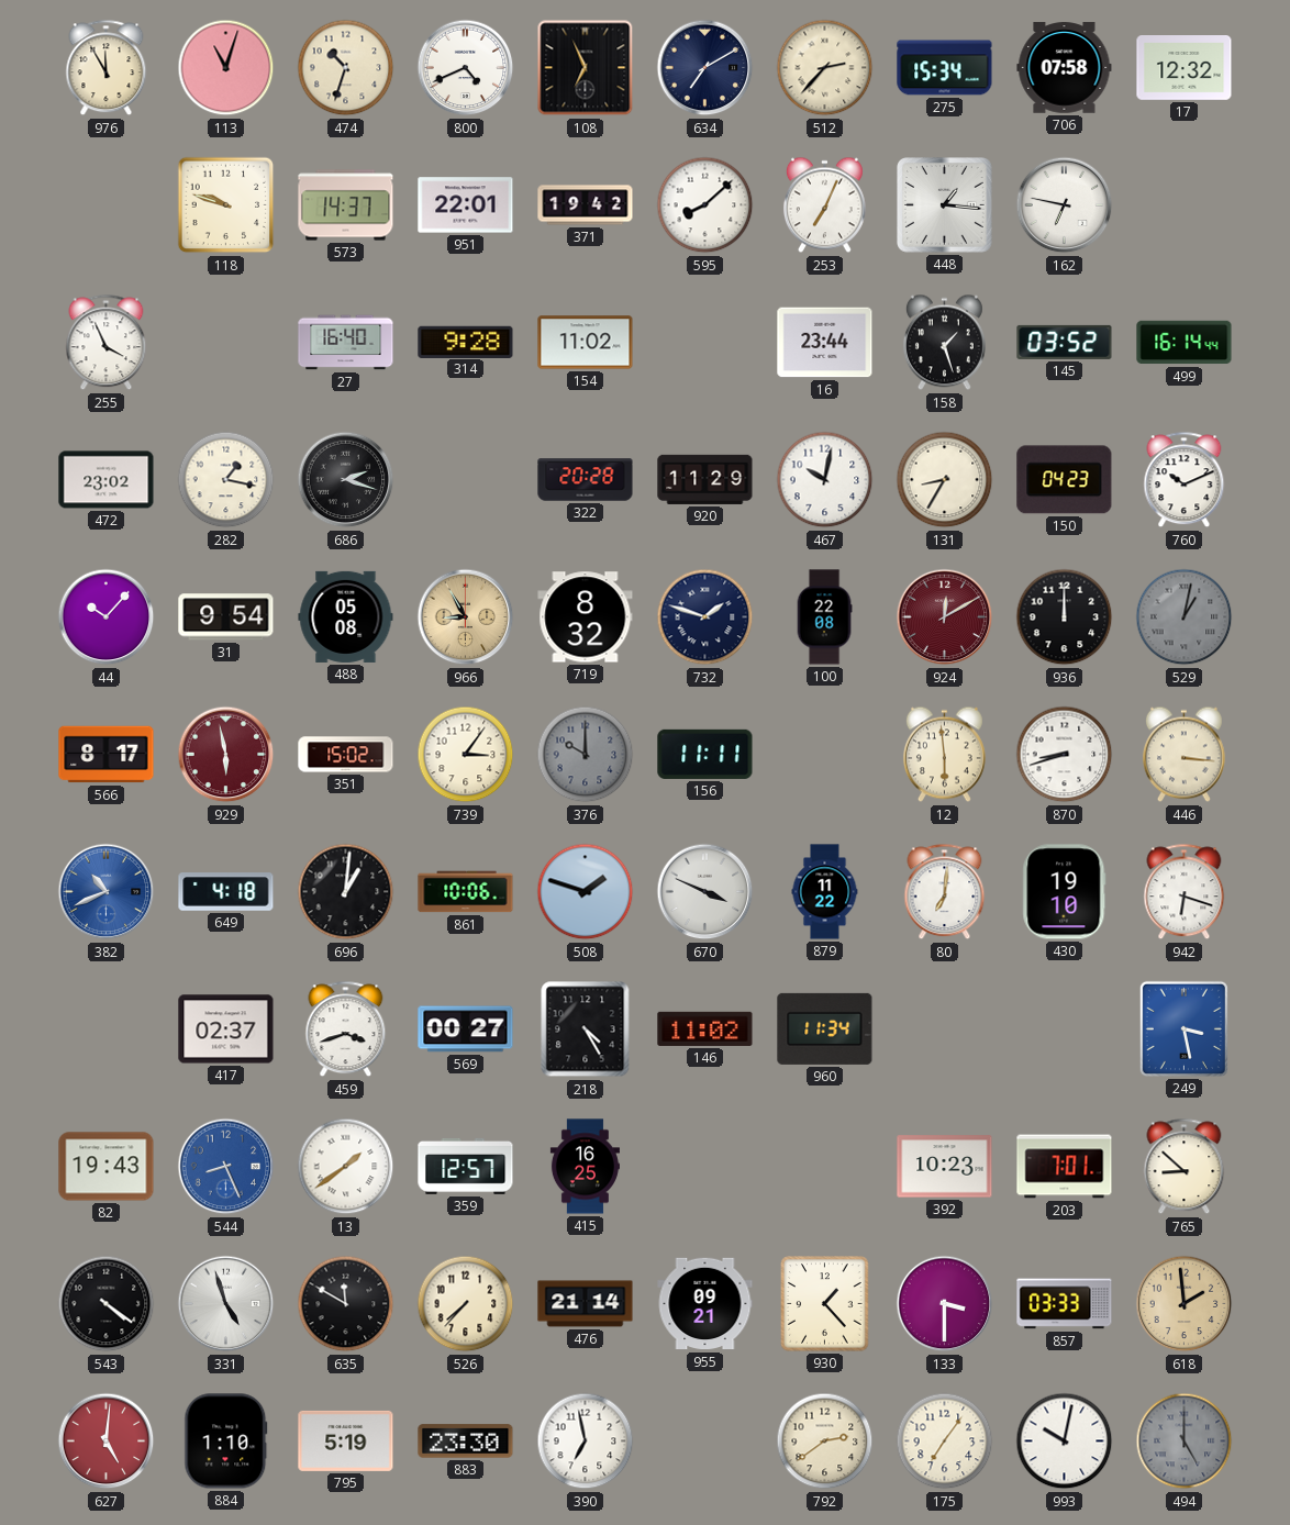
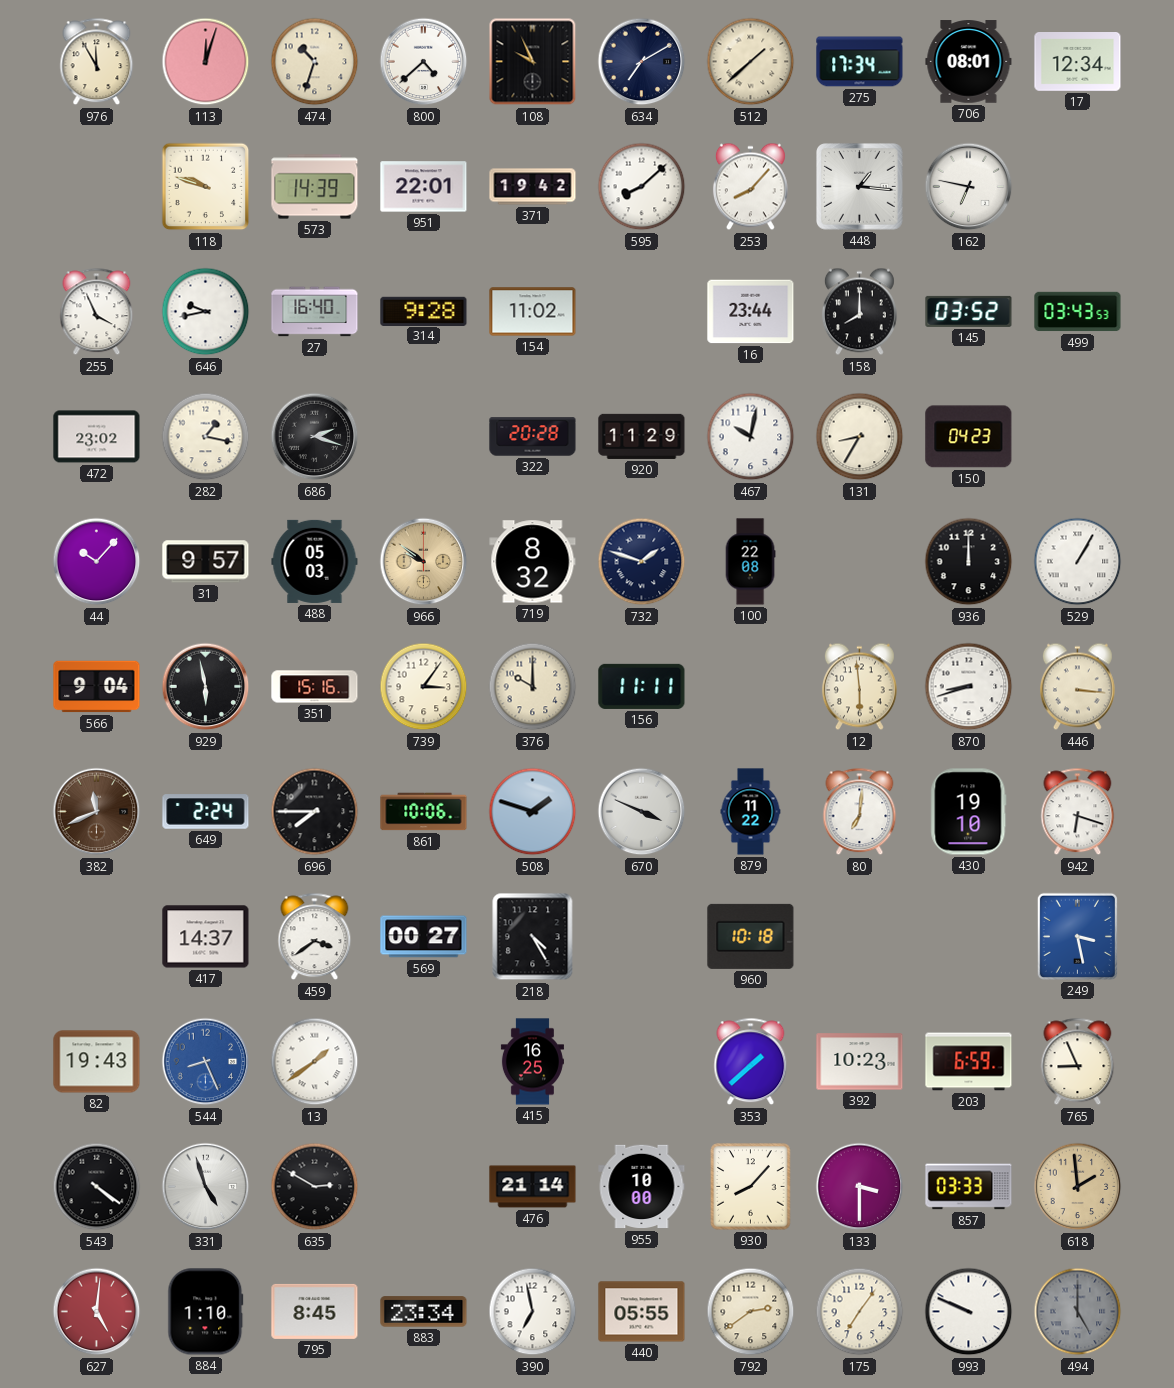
113: 11:03 -> 12:03
800: 4:41 -> 4:38
108: 6:56 -> 9:56
512: 2:37 -> 1:38
275: 15:34 -> 17:34
706: 07:58 -> 08:01
17: 12:32 -> 12:34
573: 14:37 -> 14:39
253: 7:04 -> 8:07
646: none -> 9:43
158: 1:27 -> 8:00
499: 16:14 -> 03:43
760: 10:11 -> none
31: 9:54 -> 9:57
488: 05:08 -> 05:03
966: 8:55 -> 9:51
924: 12:10 -> none
529: 1:02 -> 1:05
529 dial: grey -> white
566: 8:17 -> 9:04
929 dial: burgundy -> black
351: 15:02 -> 15:16
376 dial: grey -> cream
382: 10:41 -> 11:41
382 dial: blue -> brown
649: 4:18 -> 2:24
696: 1:01 -> 7:45
417: 02:37 -> 14:37
459: 3:42 -> 3:39
146: 11:02 -> none
960: 11:34 -> 10:18
359: 12:57 -> none
353: none -> 1:38
203: 7:01 -> 6:59
765: 8:52 -> 8:56
635: 11:50 -> 2:50
526: 7:37 -> none
955: 09:21 -> 10:00
930: 1:23 -> 8:07
795: 5:19 -> 8:45
883: 23:30 -> 23:34
440: none -> 05:55
993: 10:02 -> 9:49
